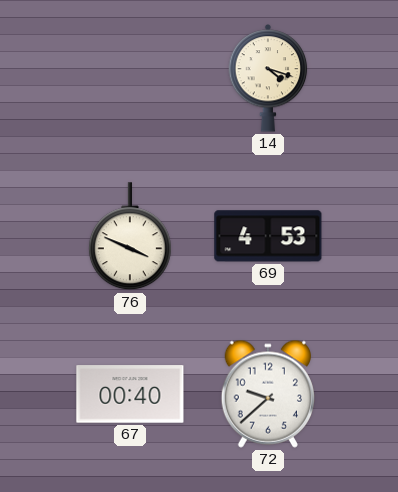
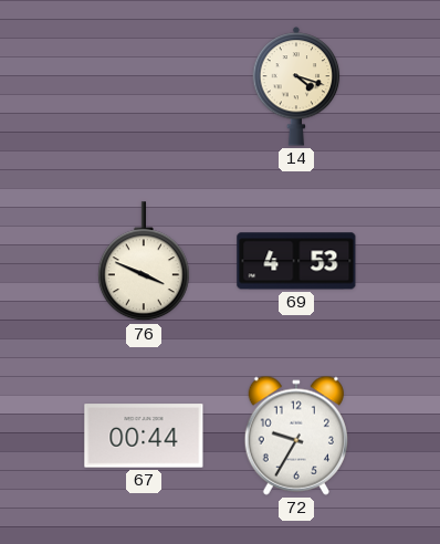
67: 00:40 -> 00:44
72: 9:38 -> 9:35
